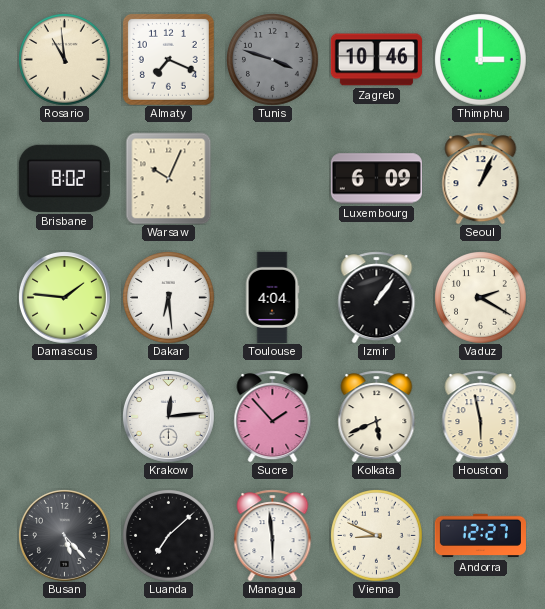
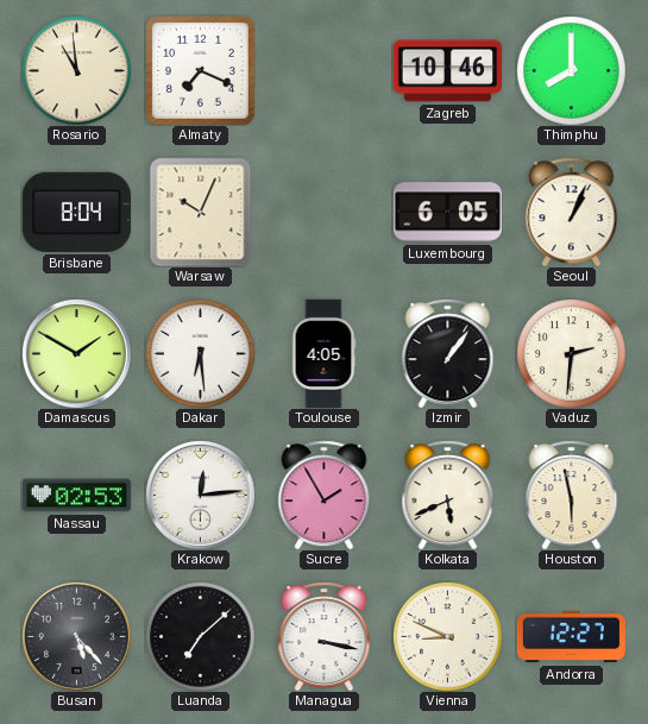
Tunis: 3:48 -> none
Thimphu: 3:00 -> 8:00
Brisbane: 8:02 -> 8:04
Luxembourg: 6:09 -> 6:05
Damascus: 1:46 -> 1:50
Toulouse: 4:04 -> 4:05
Vaduz: 2:20 -> 2:31
Nassau: none -> 02:53
Sucre: 1:53 -> 1:55
Managua: 5:59 -> 3:17
